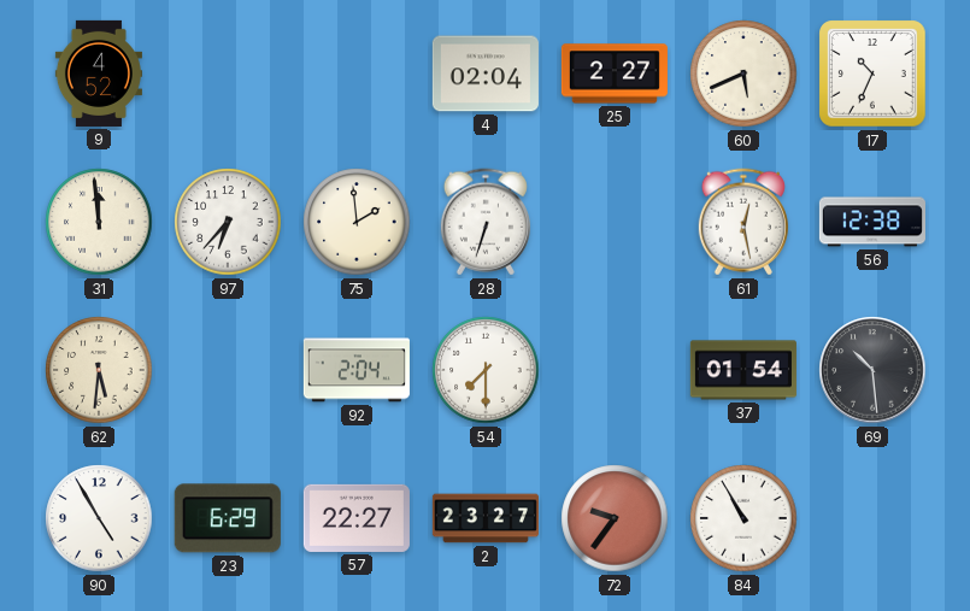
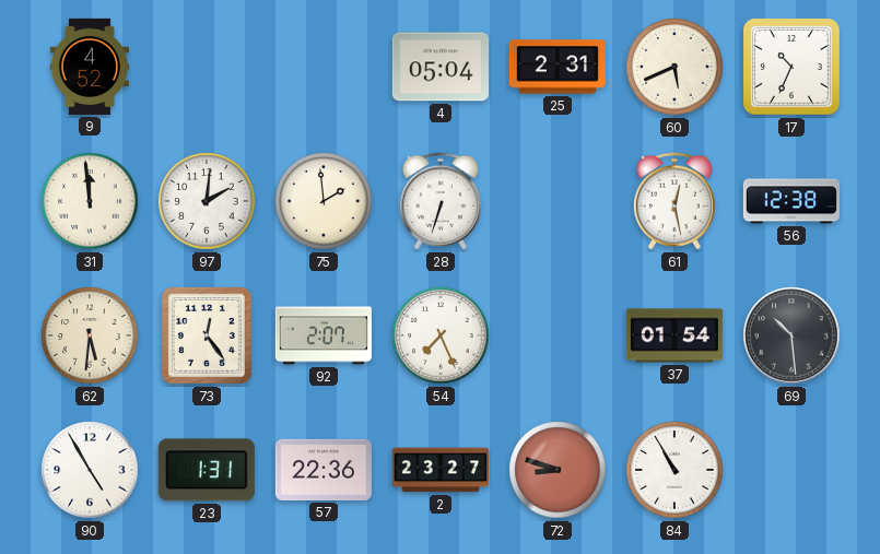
4: 02:04 -> 05:04
25: 2:27 -> 2:31
97: 6:37 -> 2:01
73: none -> 12:24
92: 2:04 -> 2:07
54: 7:30 -> 7:26
23: 6:29 -> 1:31
57: 22:27 -> 22:36
72: 9:36 -> 8:48
